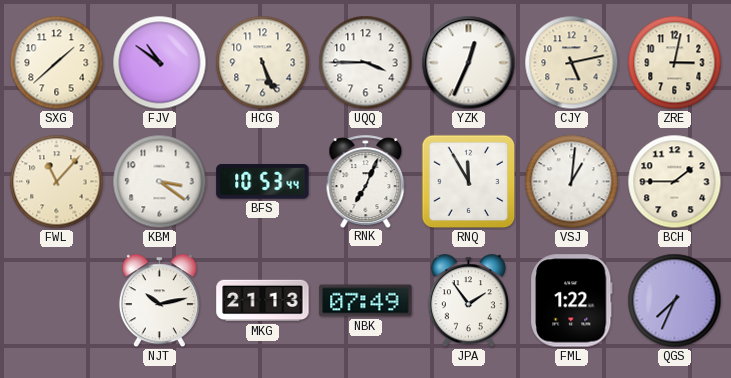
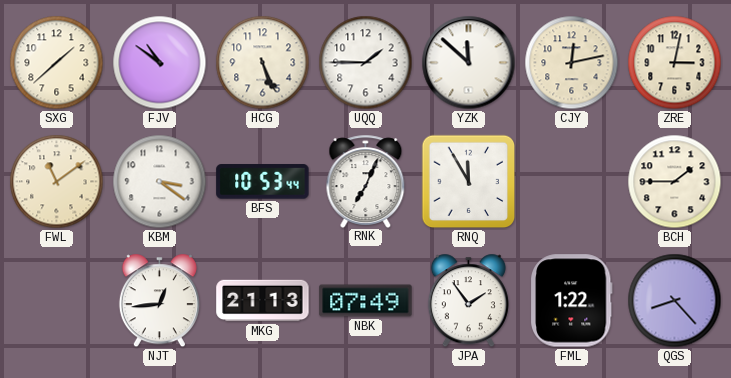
UQQ: 3:45 -> 1:45
YZK: 12:34 -> 11:52
CJY: 5:13 -> 12:13
FWL: 11:07 -> 11:09
VSJ: 1:01 -> none
NJT: 10:13 -> 12:44
QGS: 7:34 -> 8:23
